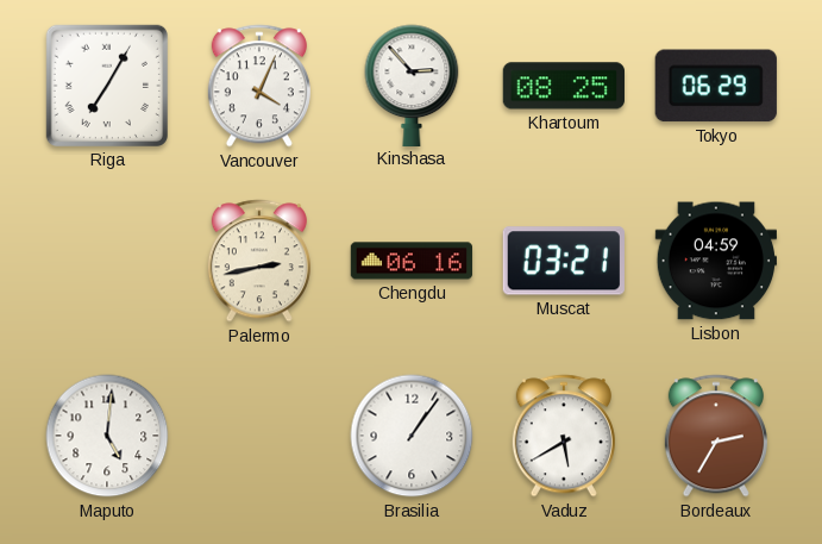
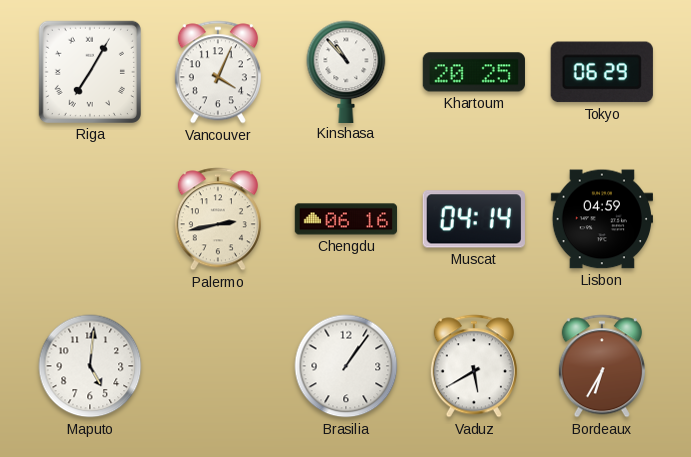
Kinshasa: 2:53 -> 10:53
Khartoum: 08:25 -> 20:25
Muscat: 03:21 -> 04:14
Bordeaux: 2:35 -> 6:35
